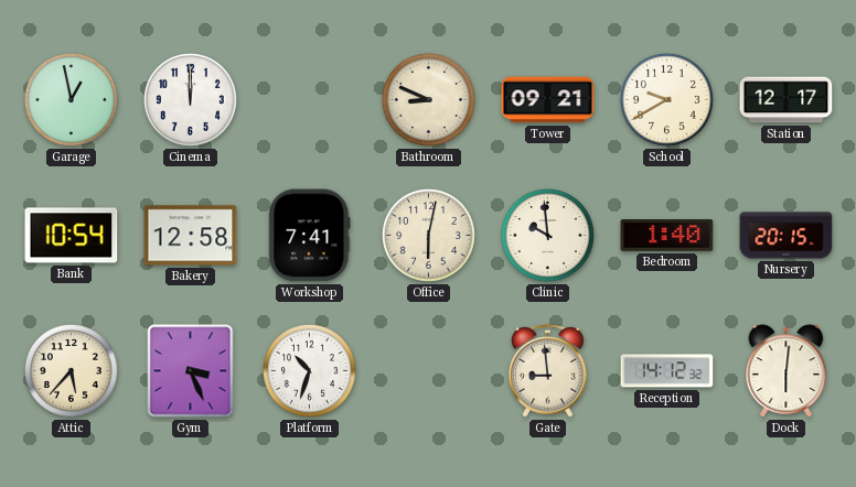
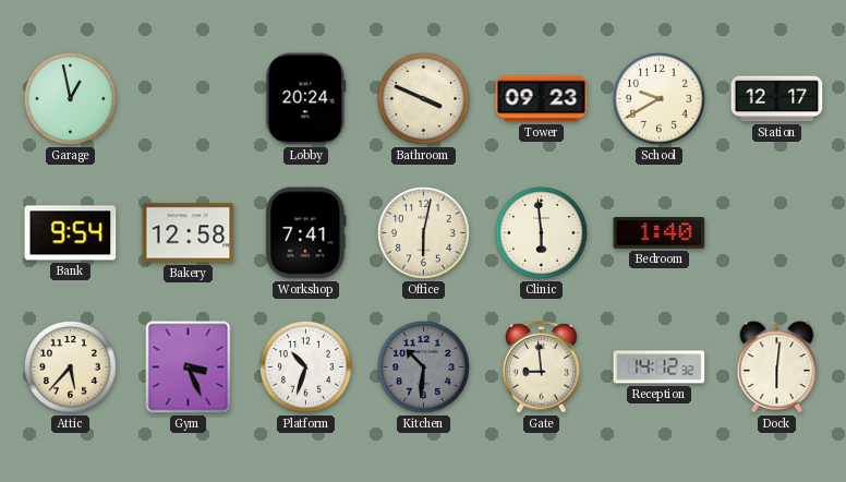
Cinema: 12:00 -> none
Lobby: none -> 20:24
Bathroom: 8:49 -> 3:49
Tower: 09:21 -> 09:23
Bank: 10:54 -> 9:54
Clinic: 9:59 -> 5:59
Nursery: 20:15 -> none
Kitchen: none -> 10:31
